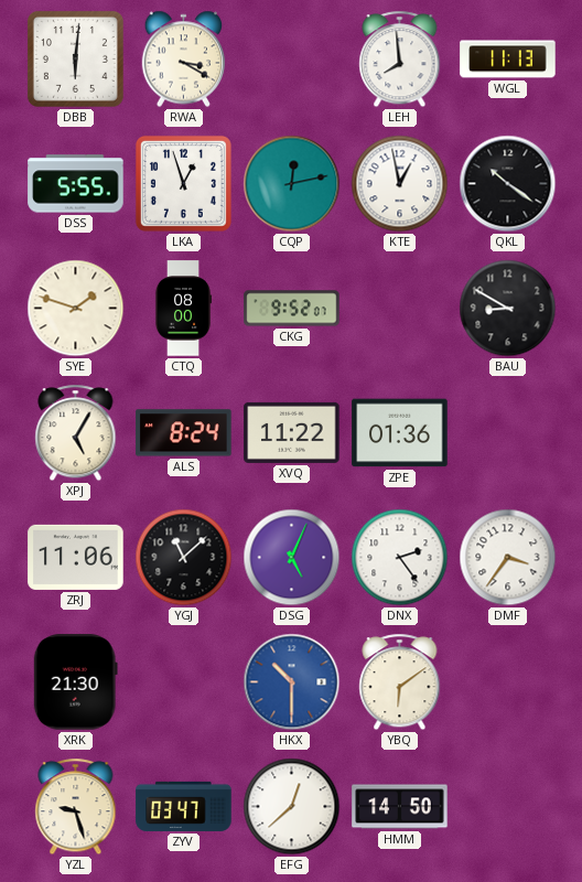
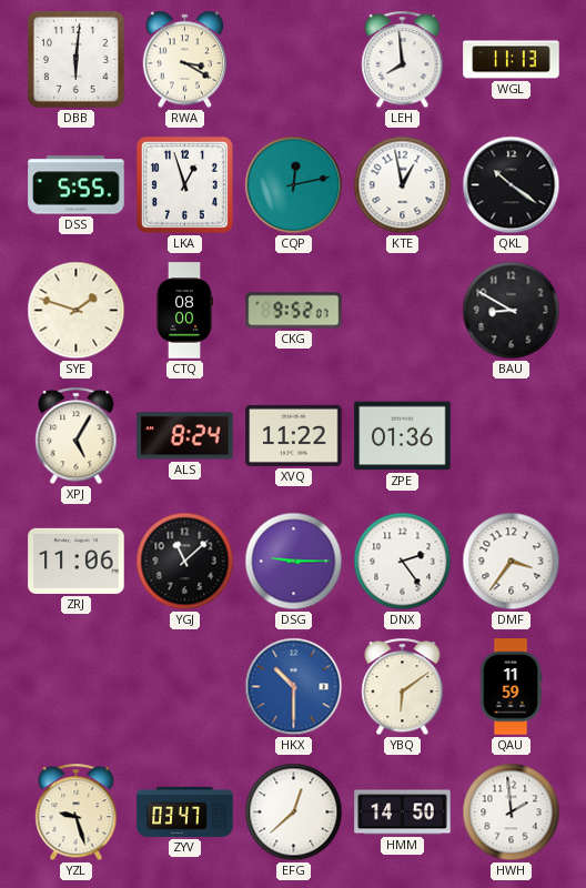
DSG: 5:04 -> 9:15
XRK: 21:30 -> none
QAU: none -> 11:59
HWH: none -> 1:59
